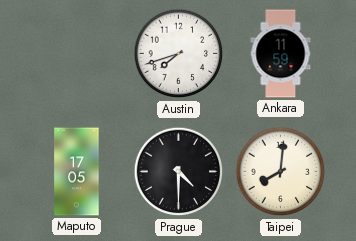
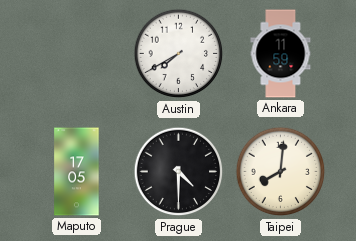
Austin: 7:42 -> 7:40
